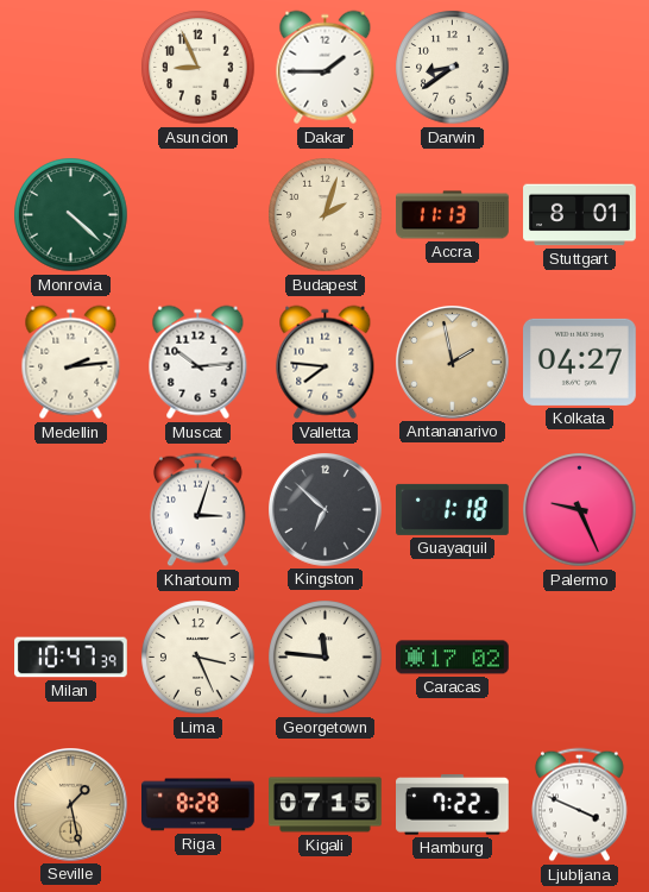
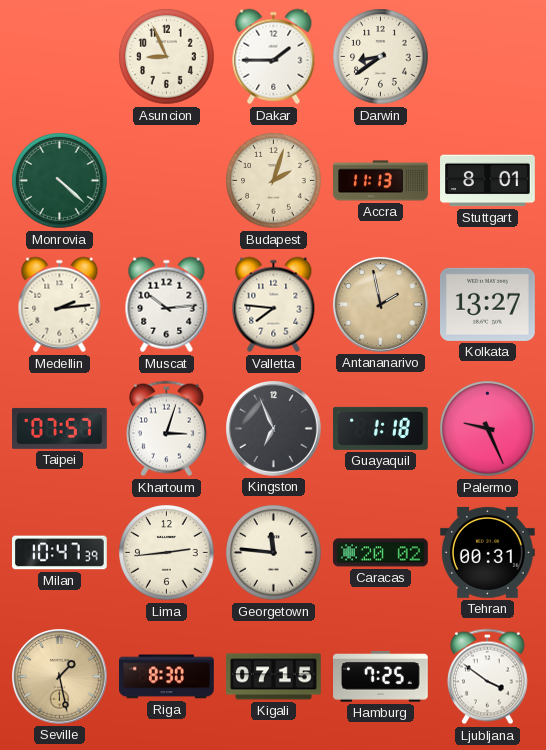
Kolkata: 04:27 -> 13:27
Taipei: none -> 07:57
Kingston: 6:52 -> 6:56
Lima: 3:26 -> 2:44
Caracas: 17:02 -> 20:02
Tehran: none -> 00:31
Riga: 8:28 -> 8:30
Hamburg: 7:22 -> 7:25
Ljubljana: 3:49 -> 3:51
